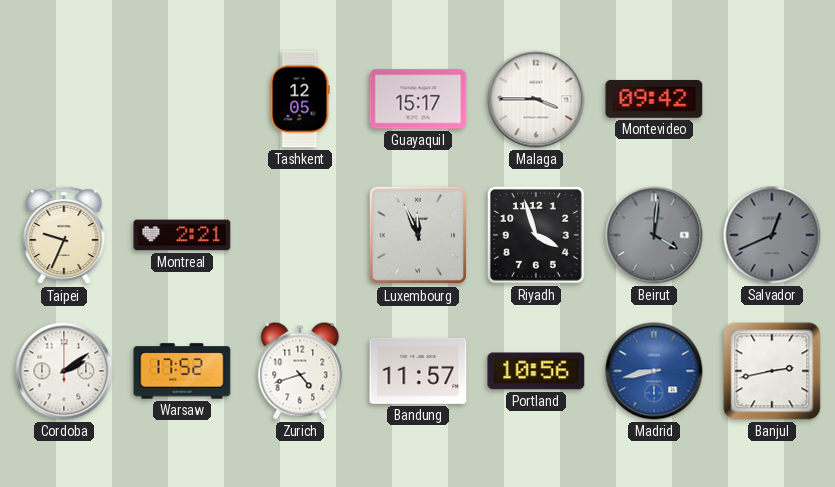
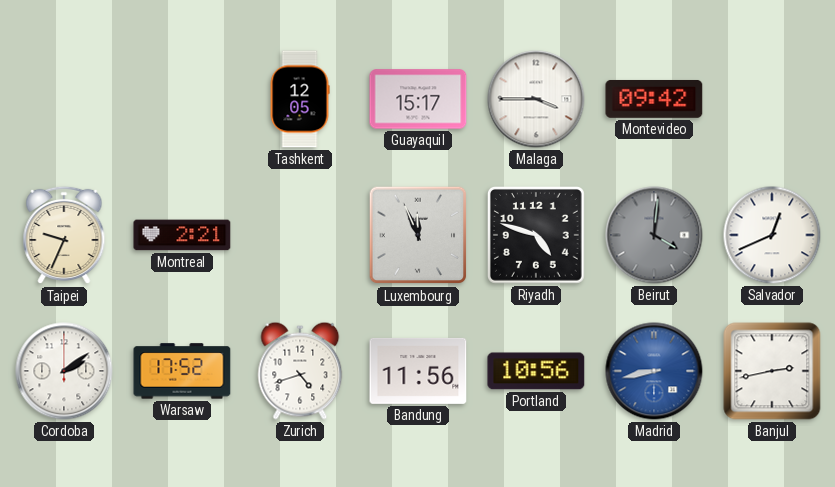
Riyadh: 3:57 -> 4:48
Salvador dial: grey -> white
Bandung: 11:57 -> 11:56
